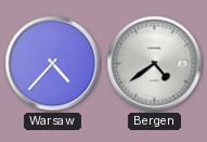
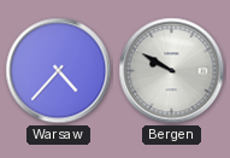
Bergen: 4:39 -> 9:50
